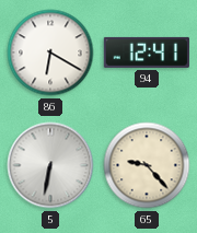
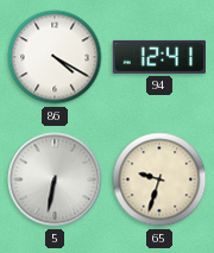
86: 6:20 -> 4:20
65: 9:23 -> 9:33
